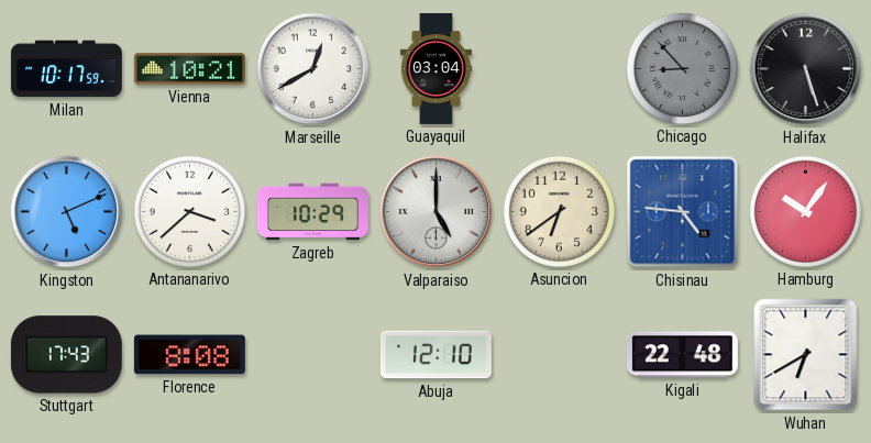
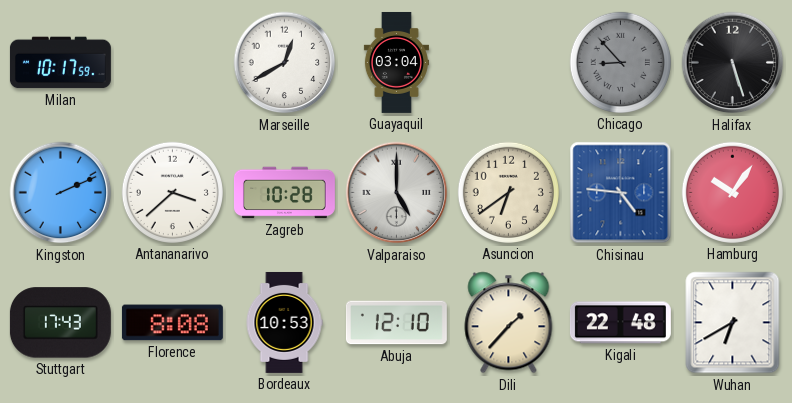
Vienna: 10:21 -> none
Kingston: 5:11 -> 2:11
Zagreb: 10:29 -> 10:28
Bordeaux: none -> 10:53
Dili: none -> 1:37
